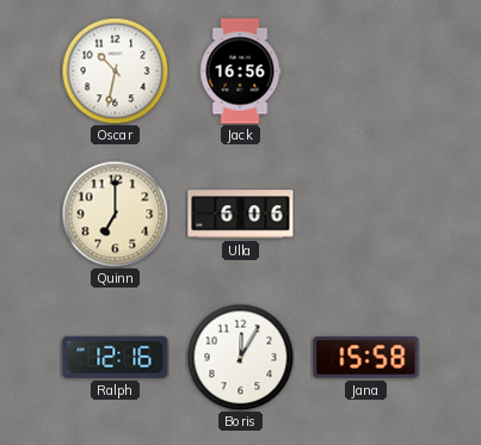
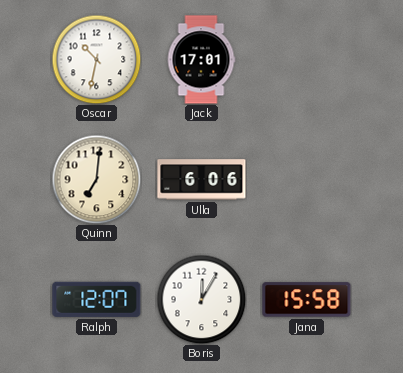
Jack: 16:56 -> 17:01
Quinn: 7:00 -> 7:01
Ralph: 12:16 -> 12:07
